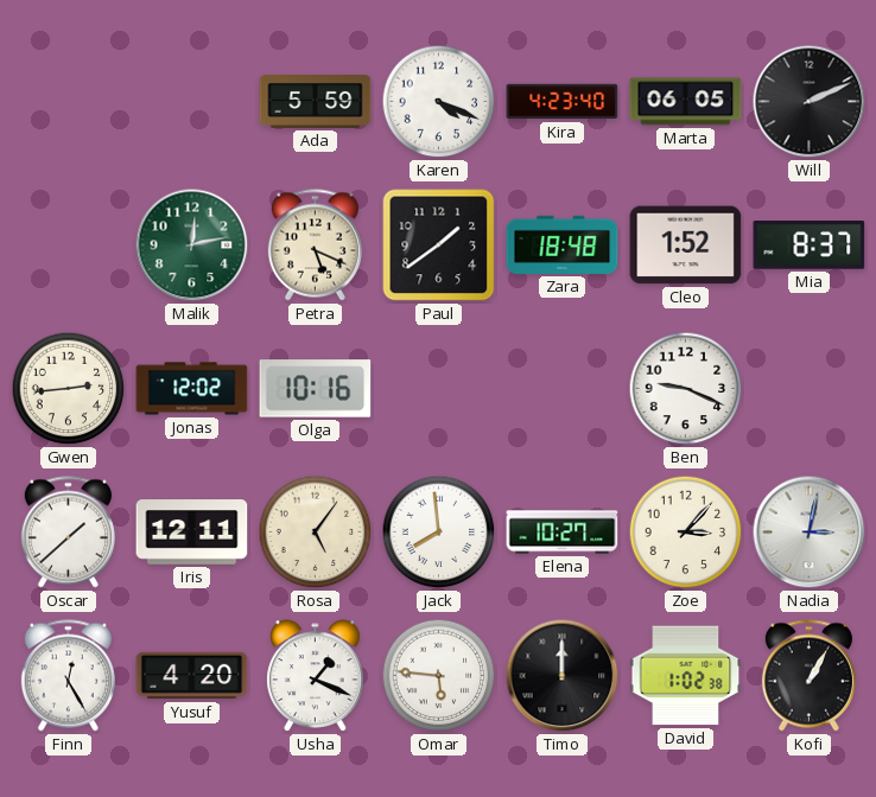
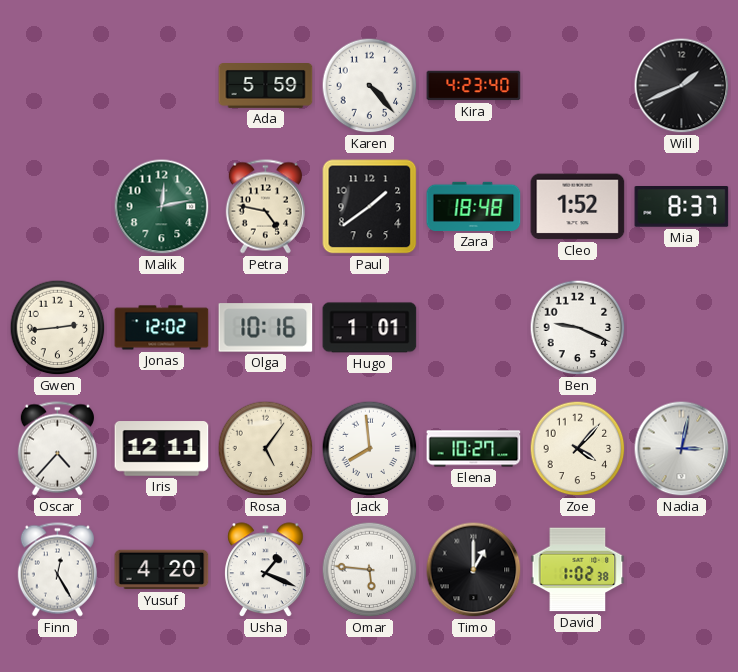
Karen: 4:19 -> 4:23
Marta: 06:05 -> none
Will: 2:11 -> 1:41
Petra: 5:19 -> 4:47
Hugo: none -> 1:01
Oscar: 1:38 -> 4:37
Zoe: 3:07 -> 4:07
Timo: 12:00 -> 1:00
Kofi: 1:05 -> none
